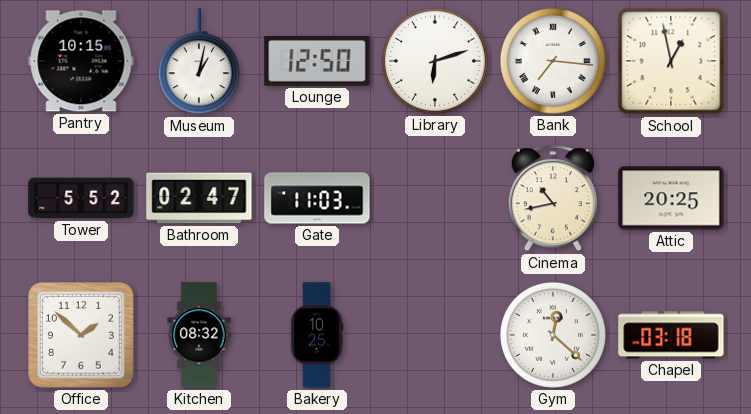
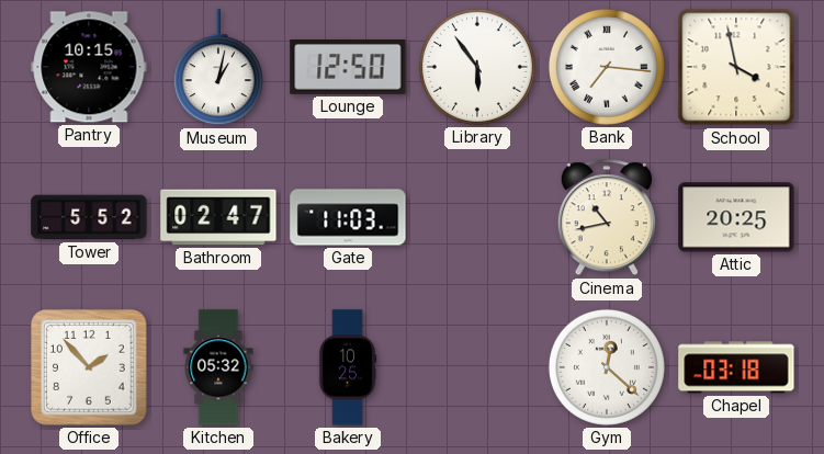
Library: 6:12 -> 5:54
School: 12:58 -> 3:58
Office: 1:52 -> 1:53
Kitchen: 08:32 -> 05:32
